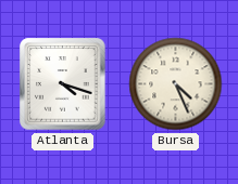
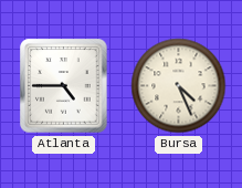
Atlanta: 4:18 -> 4:45
